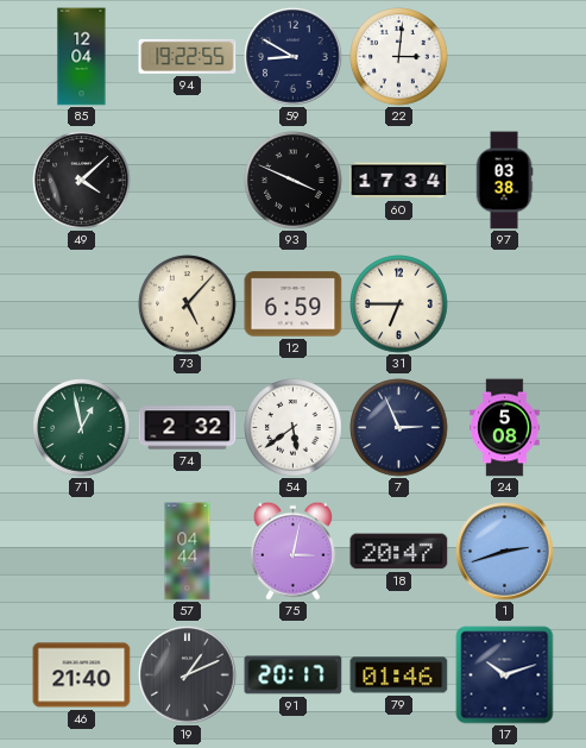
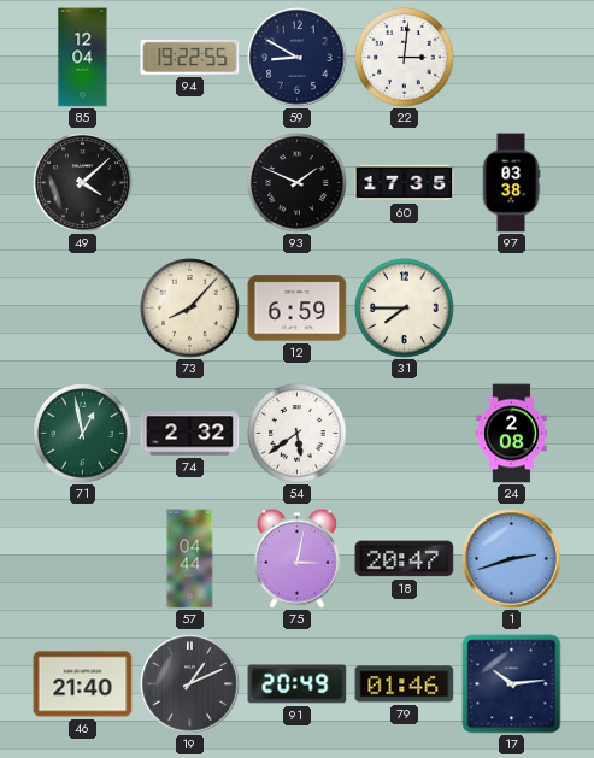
93: 3:49 -> 1:49
60: 17:34 -> 17:35
73: 5:07 -> 8:07
31: 6:45 -> 7:45
7: 2:56 -> none
24: 5:08 -> 2:08
91: 20:17 -> 20:49
17: 10:12 -> 10:14
